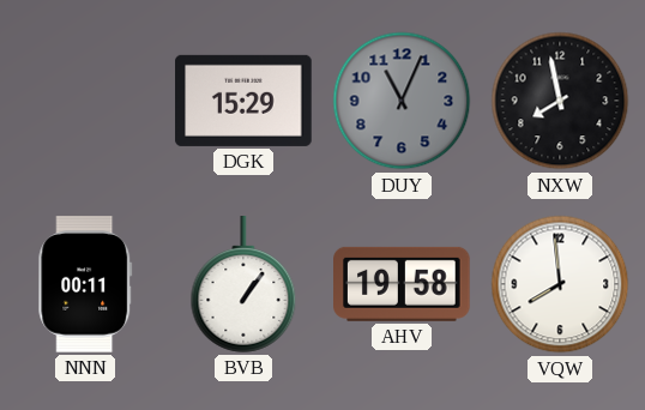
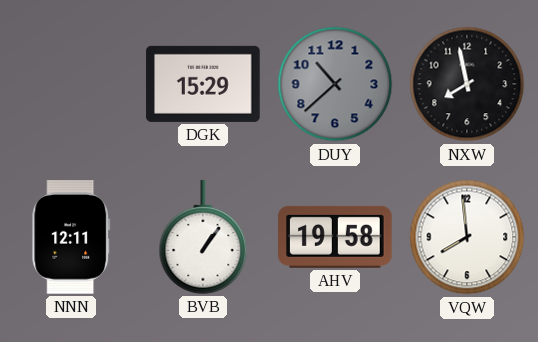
DUY: 11:04 -> 10:38
NNN: 00:11 -> 12:11
